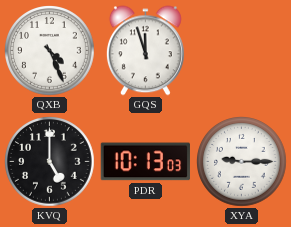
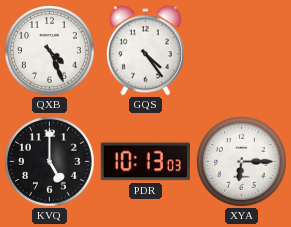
GQS: 11:57 -> 4:24
XYA: 9:15 -> 6:15
